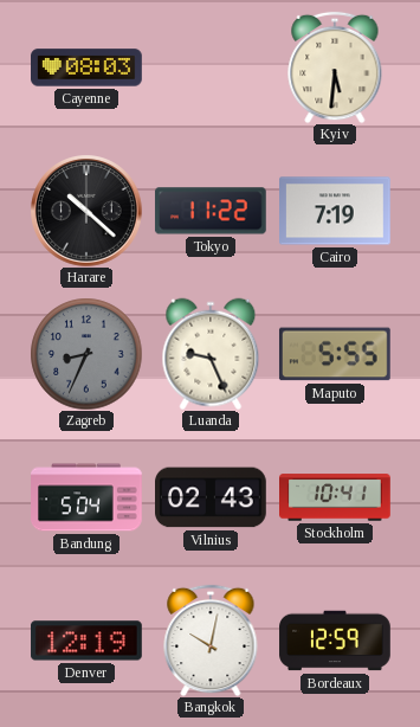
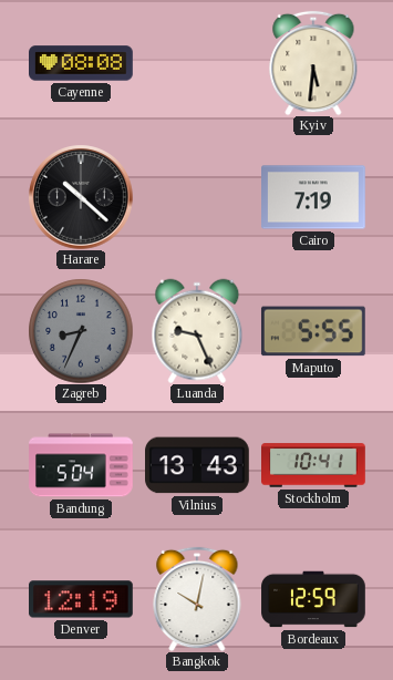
Cayenne: 08:03 -> 08:08
Tokyo: 11:22 -> none
Vilnius: 02:43 -> 13:43
